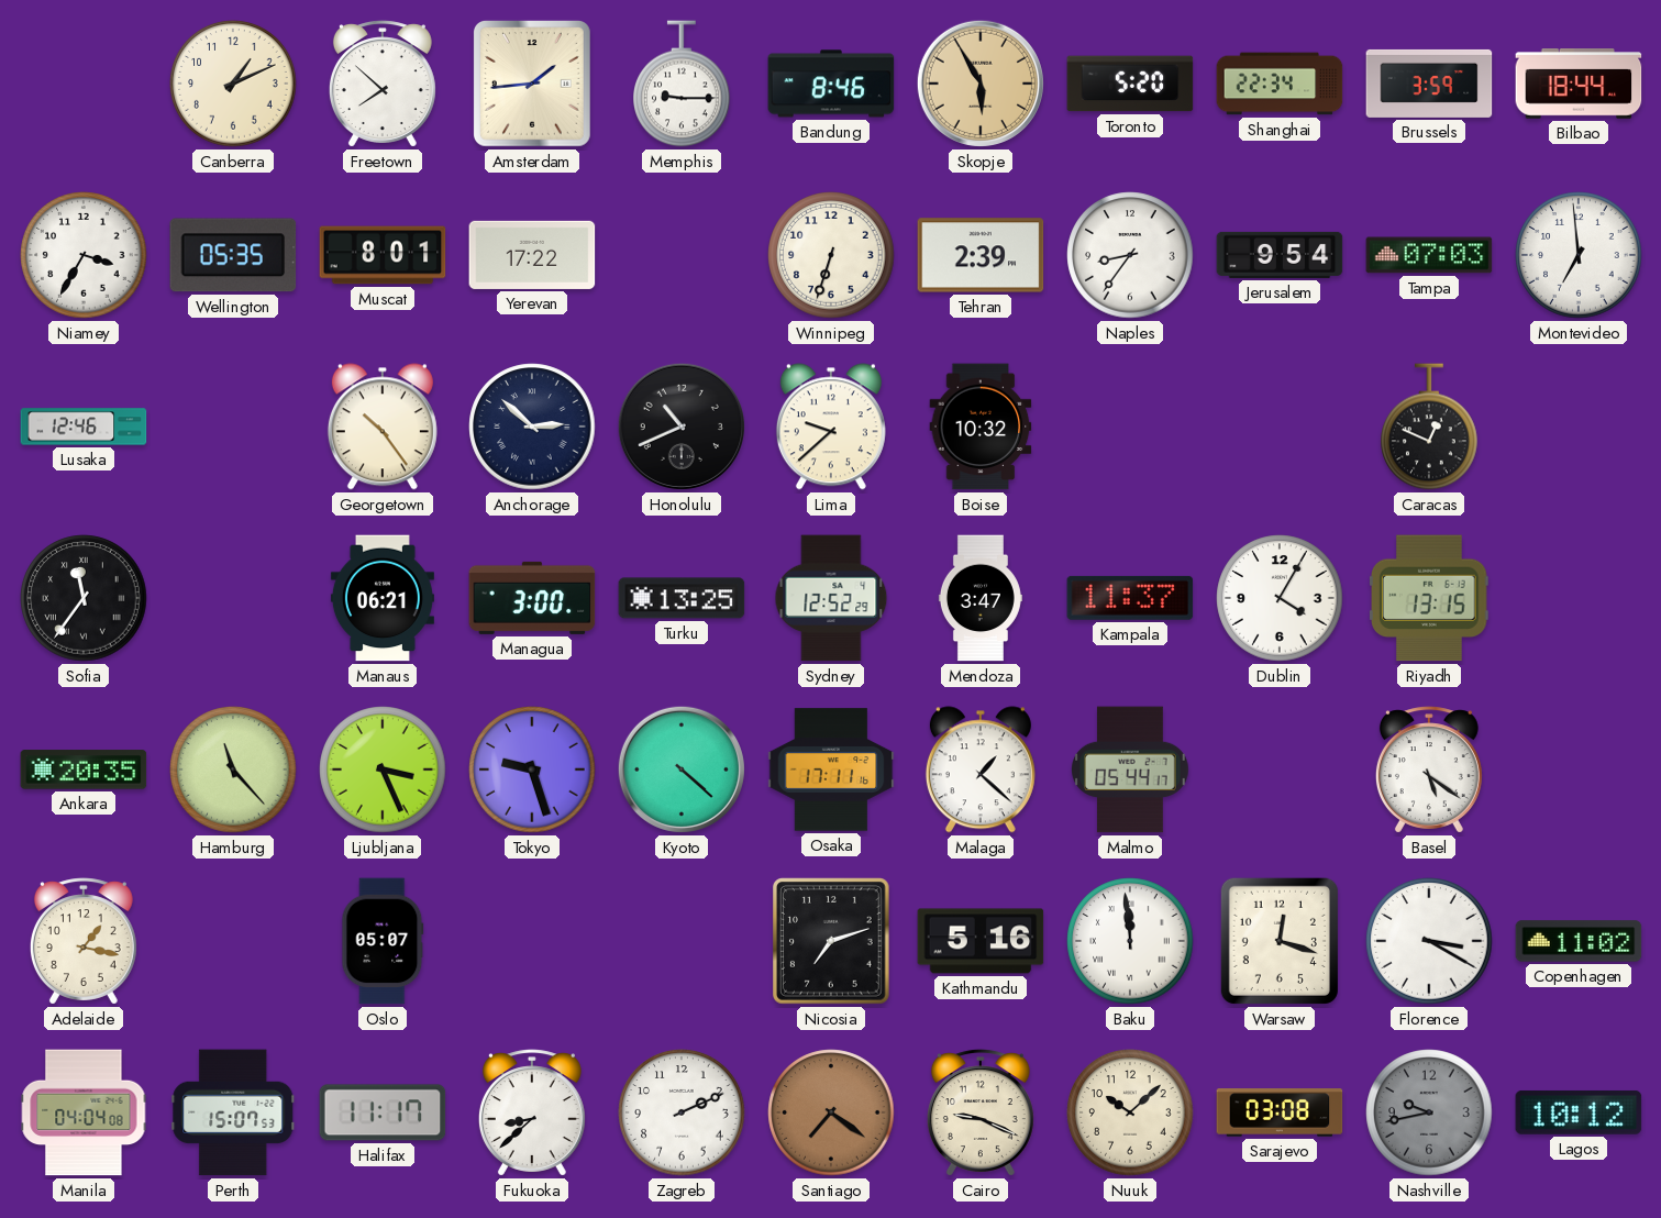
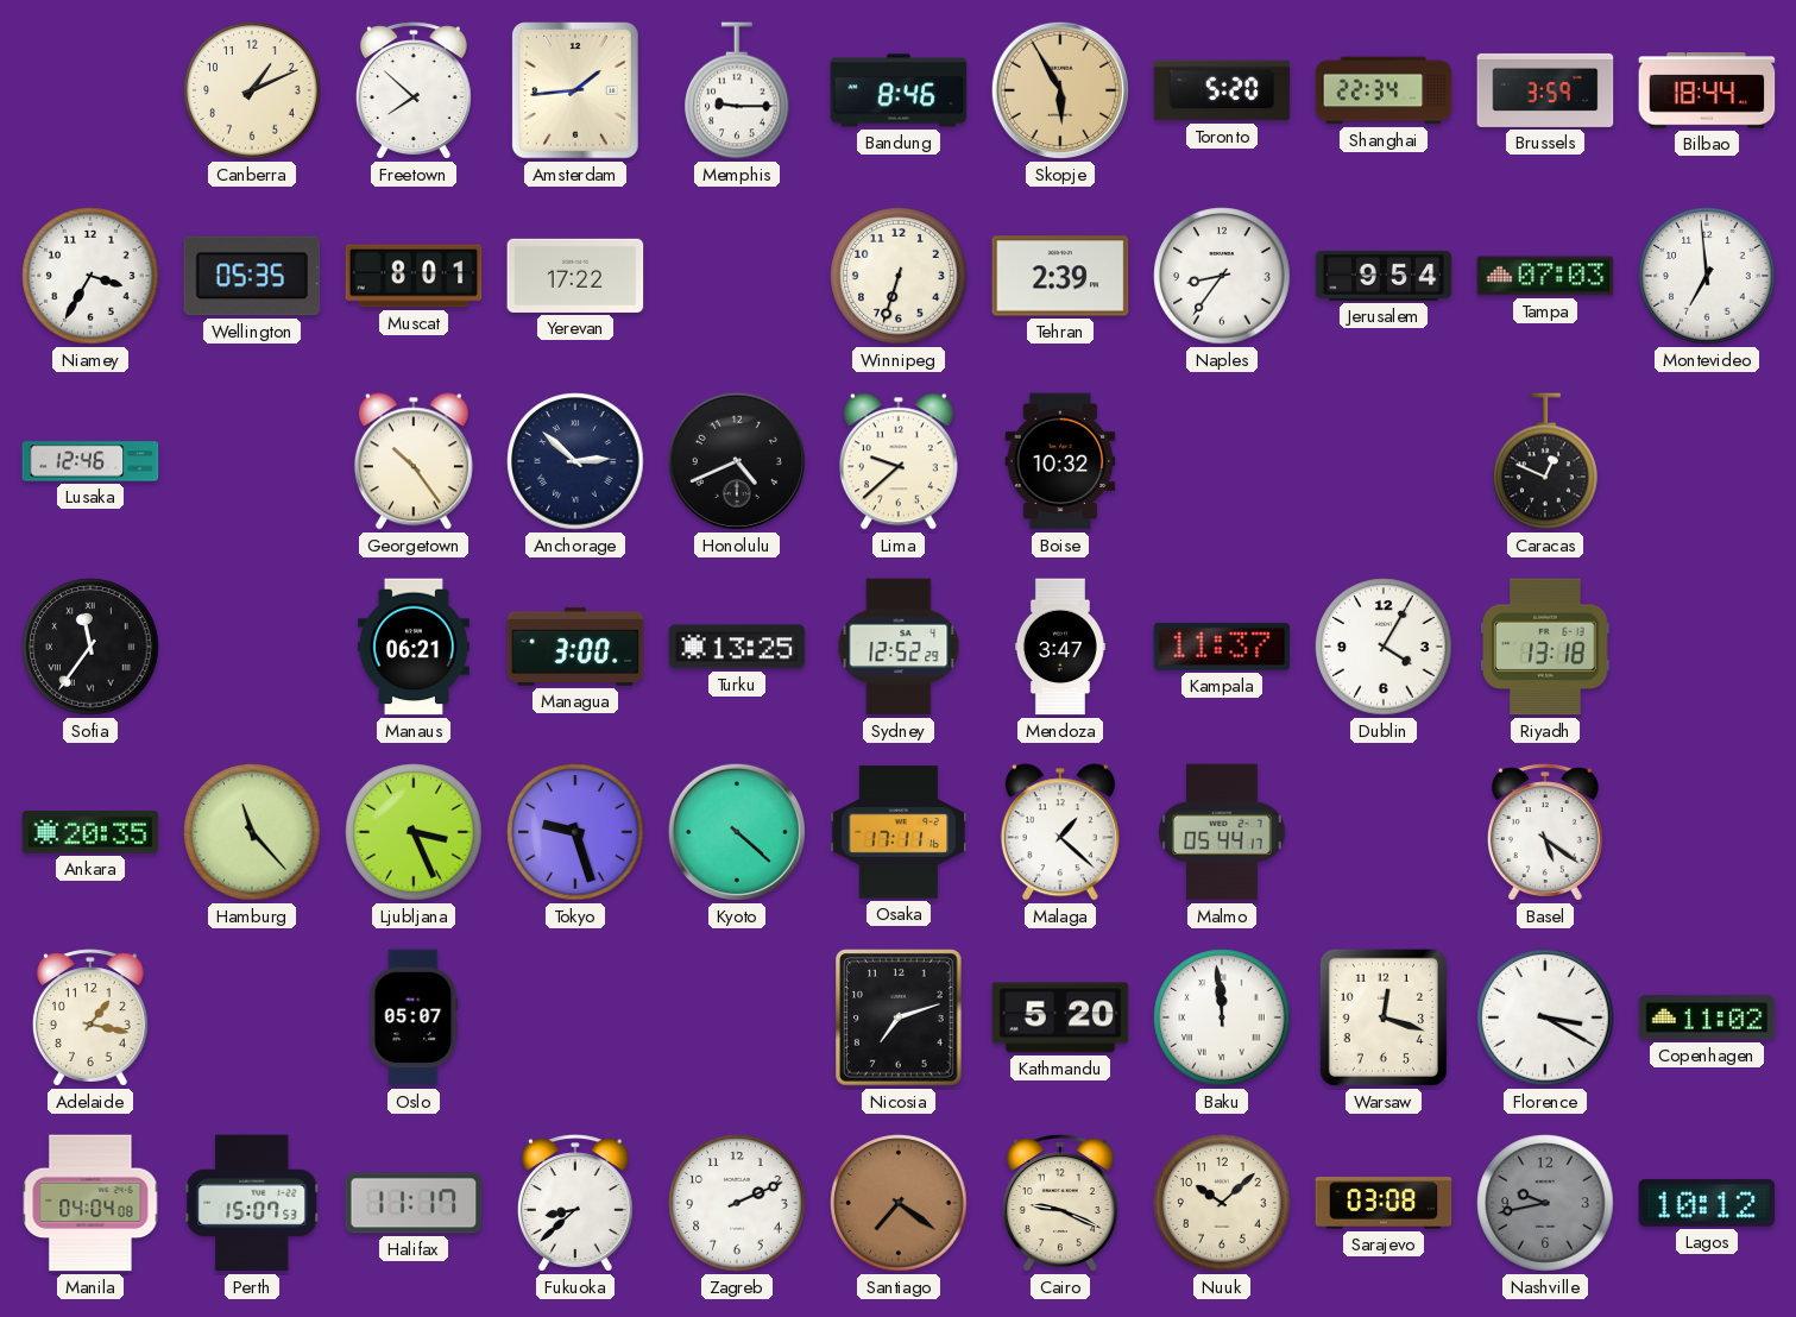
Honolulu: 10:41 -> 4:41
Riyadh: 13:15 -> 13:18
Kathmandu: 5:16 -> 5:20
